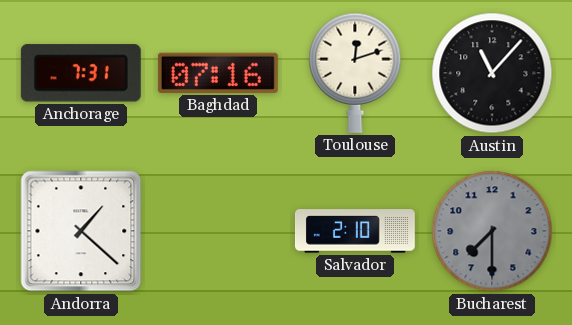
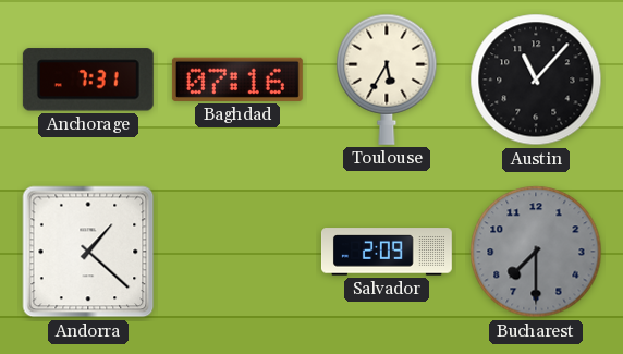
Toulouse: 12:12 -> 5:35
Salvador: 2:10 -> 2:09
